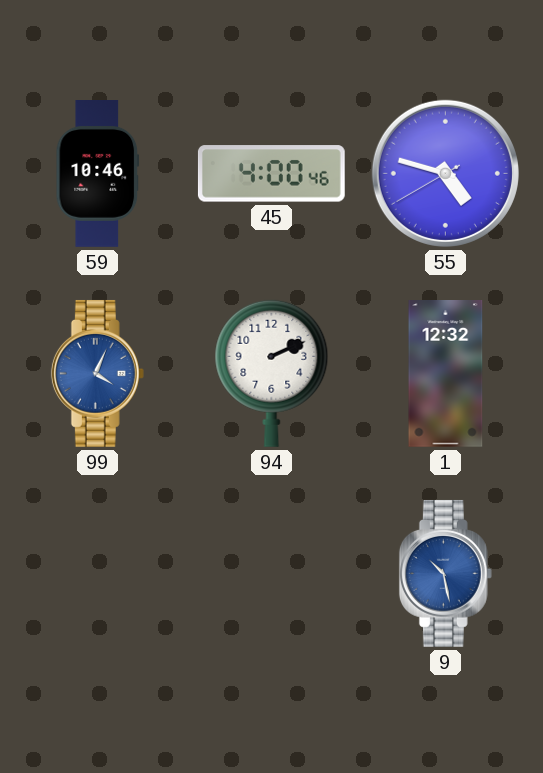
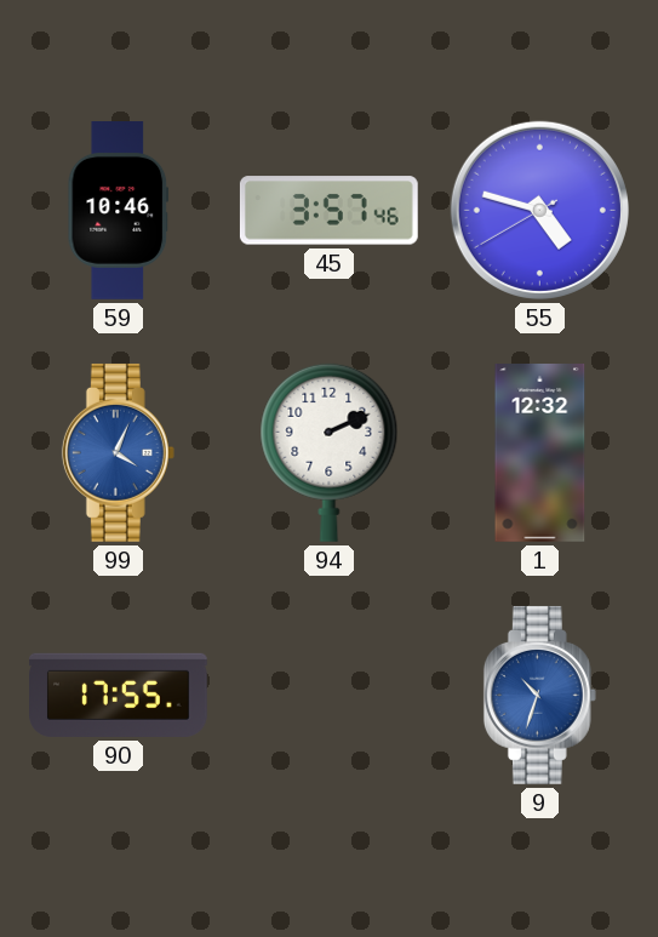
45: 4:00 -> 3:57
90: none -> 17:55
9: 10:28 -> 10:33
